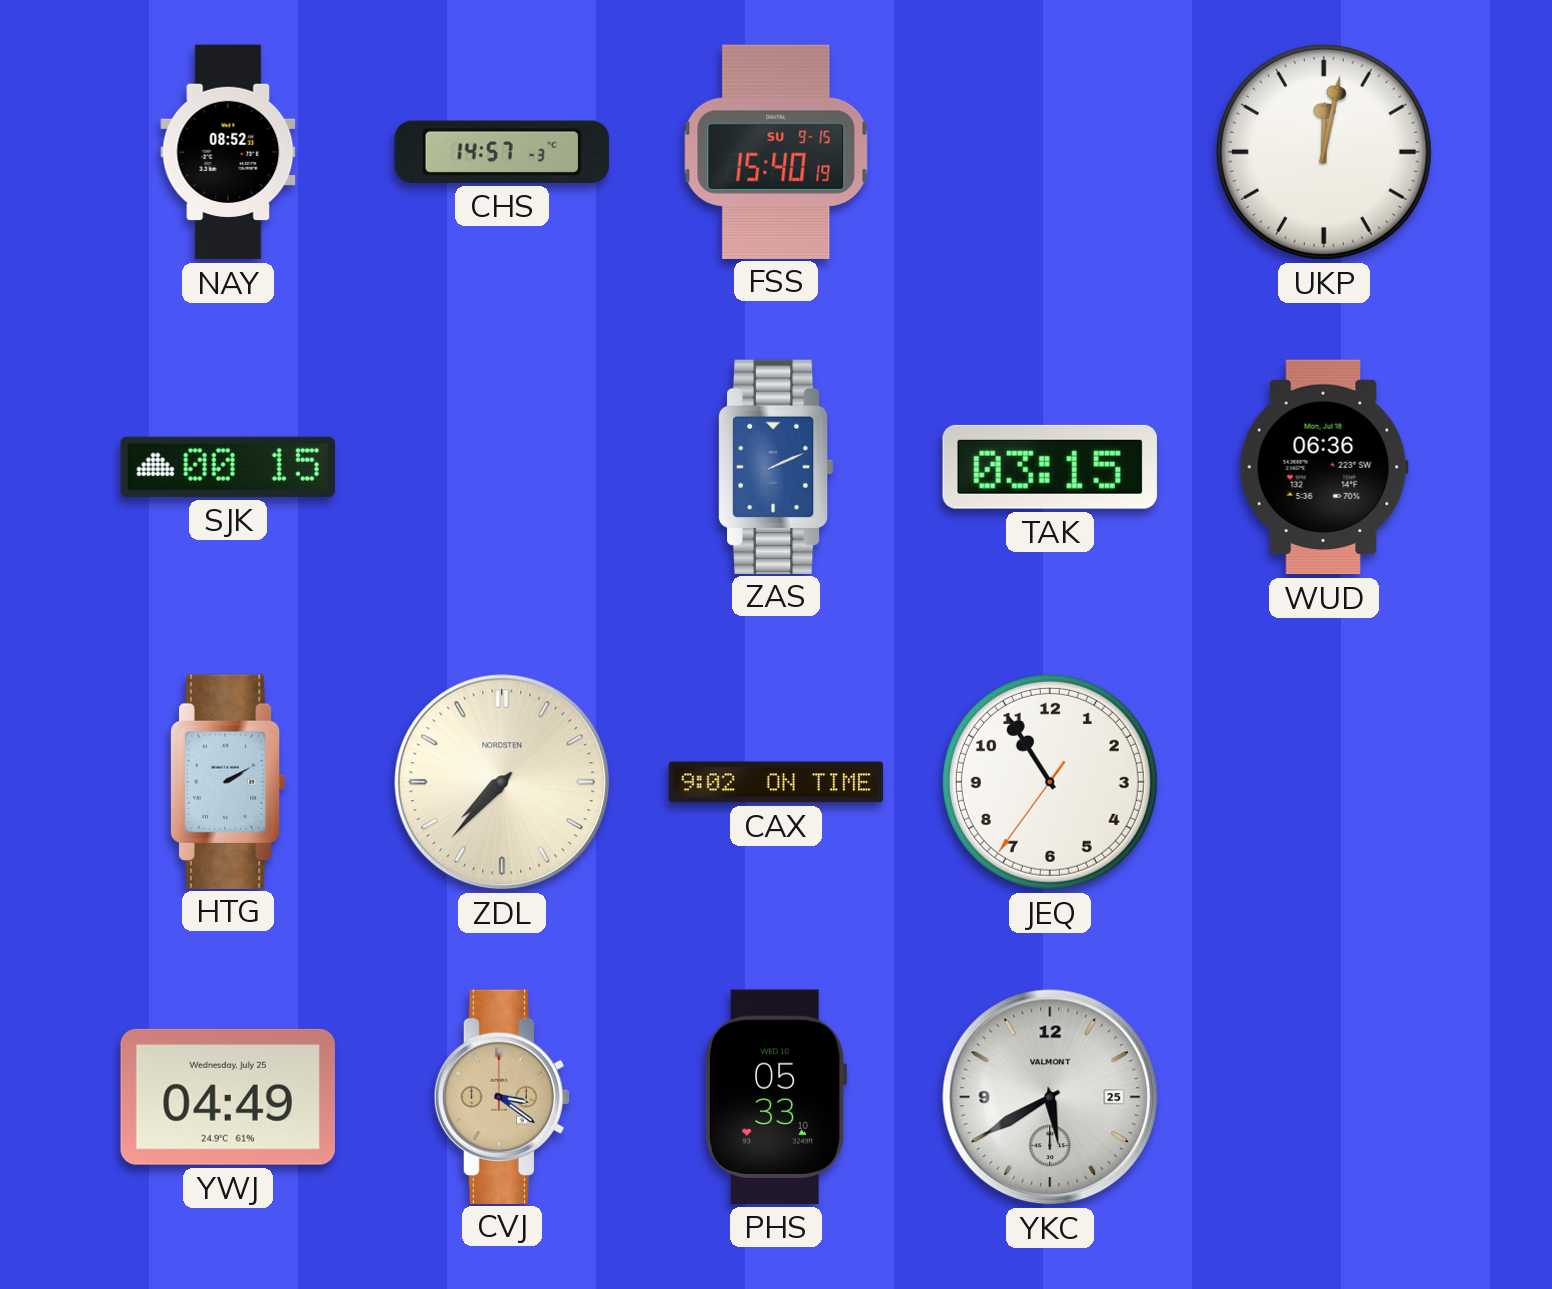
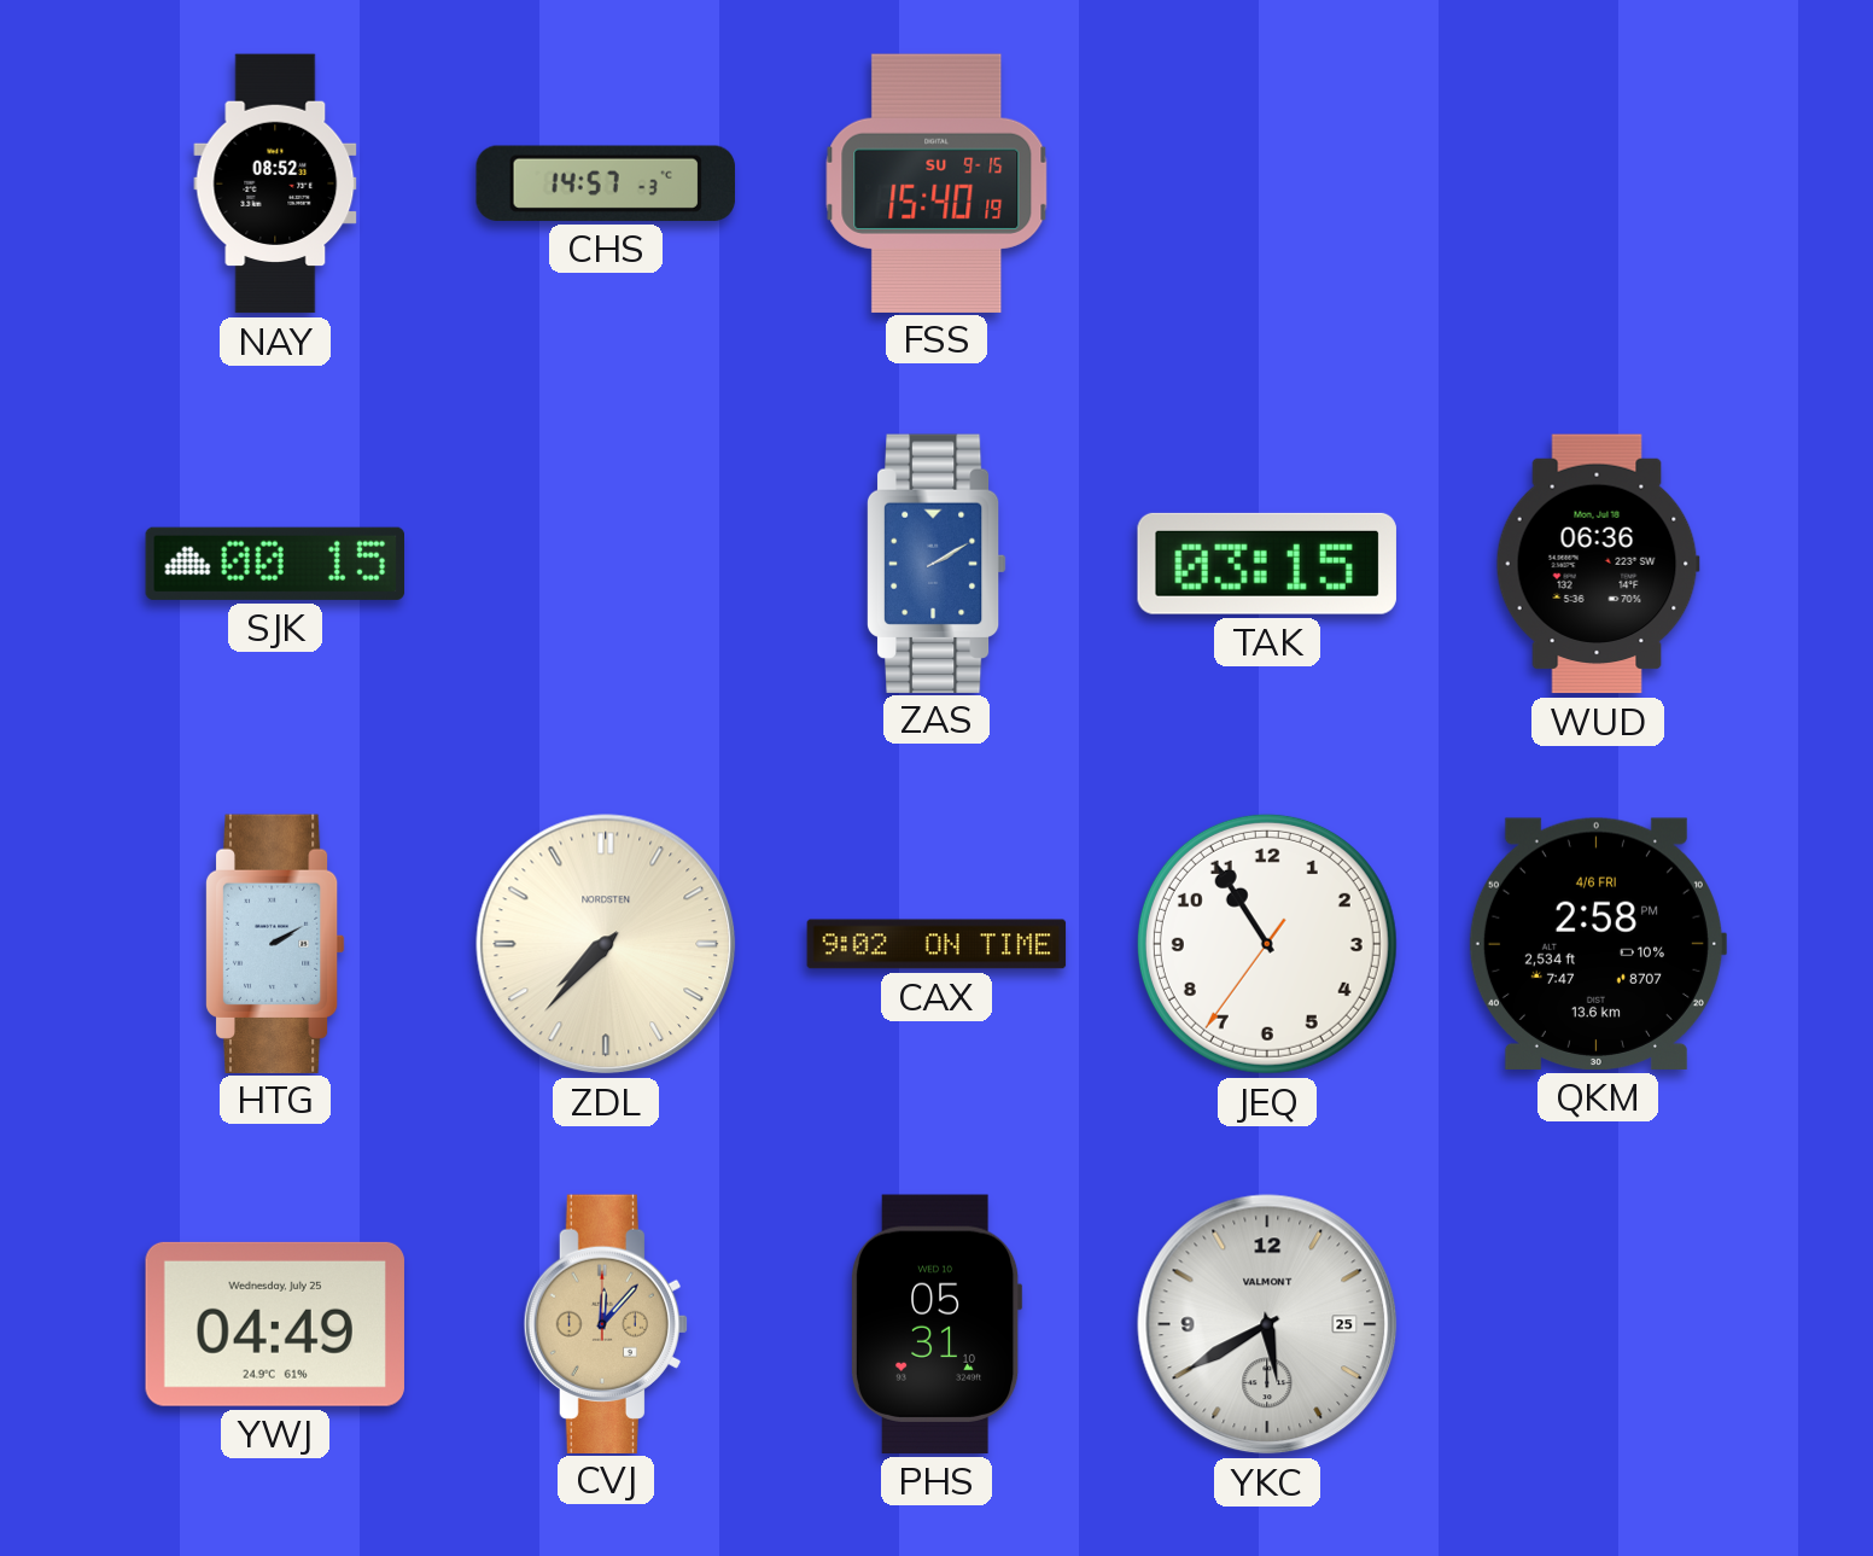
UKP: 12:02 -> none
ZAS: 2:11 -> 2:10
QKM: none -> 2:58
CVJ: 3:21 -> 12:07
PHS: 05:33 -> 05:31
